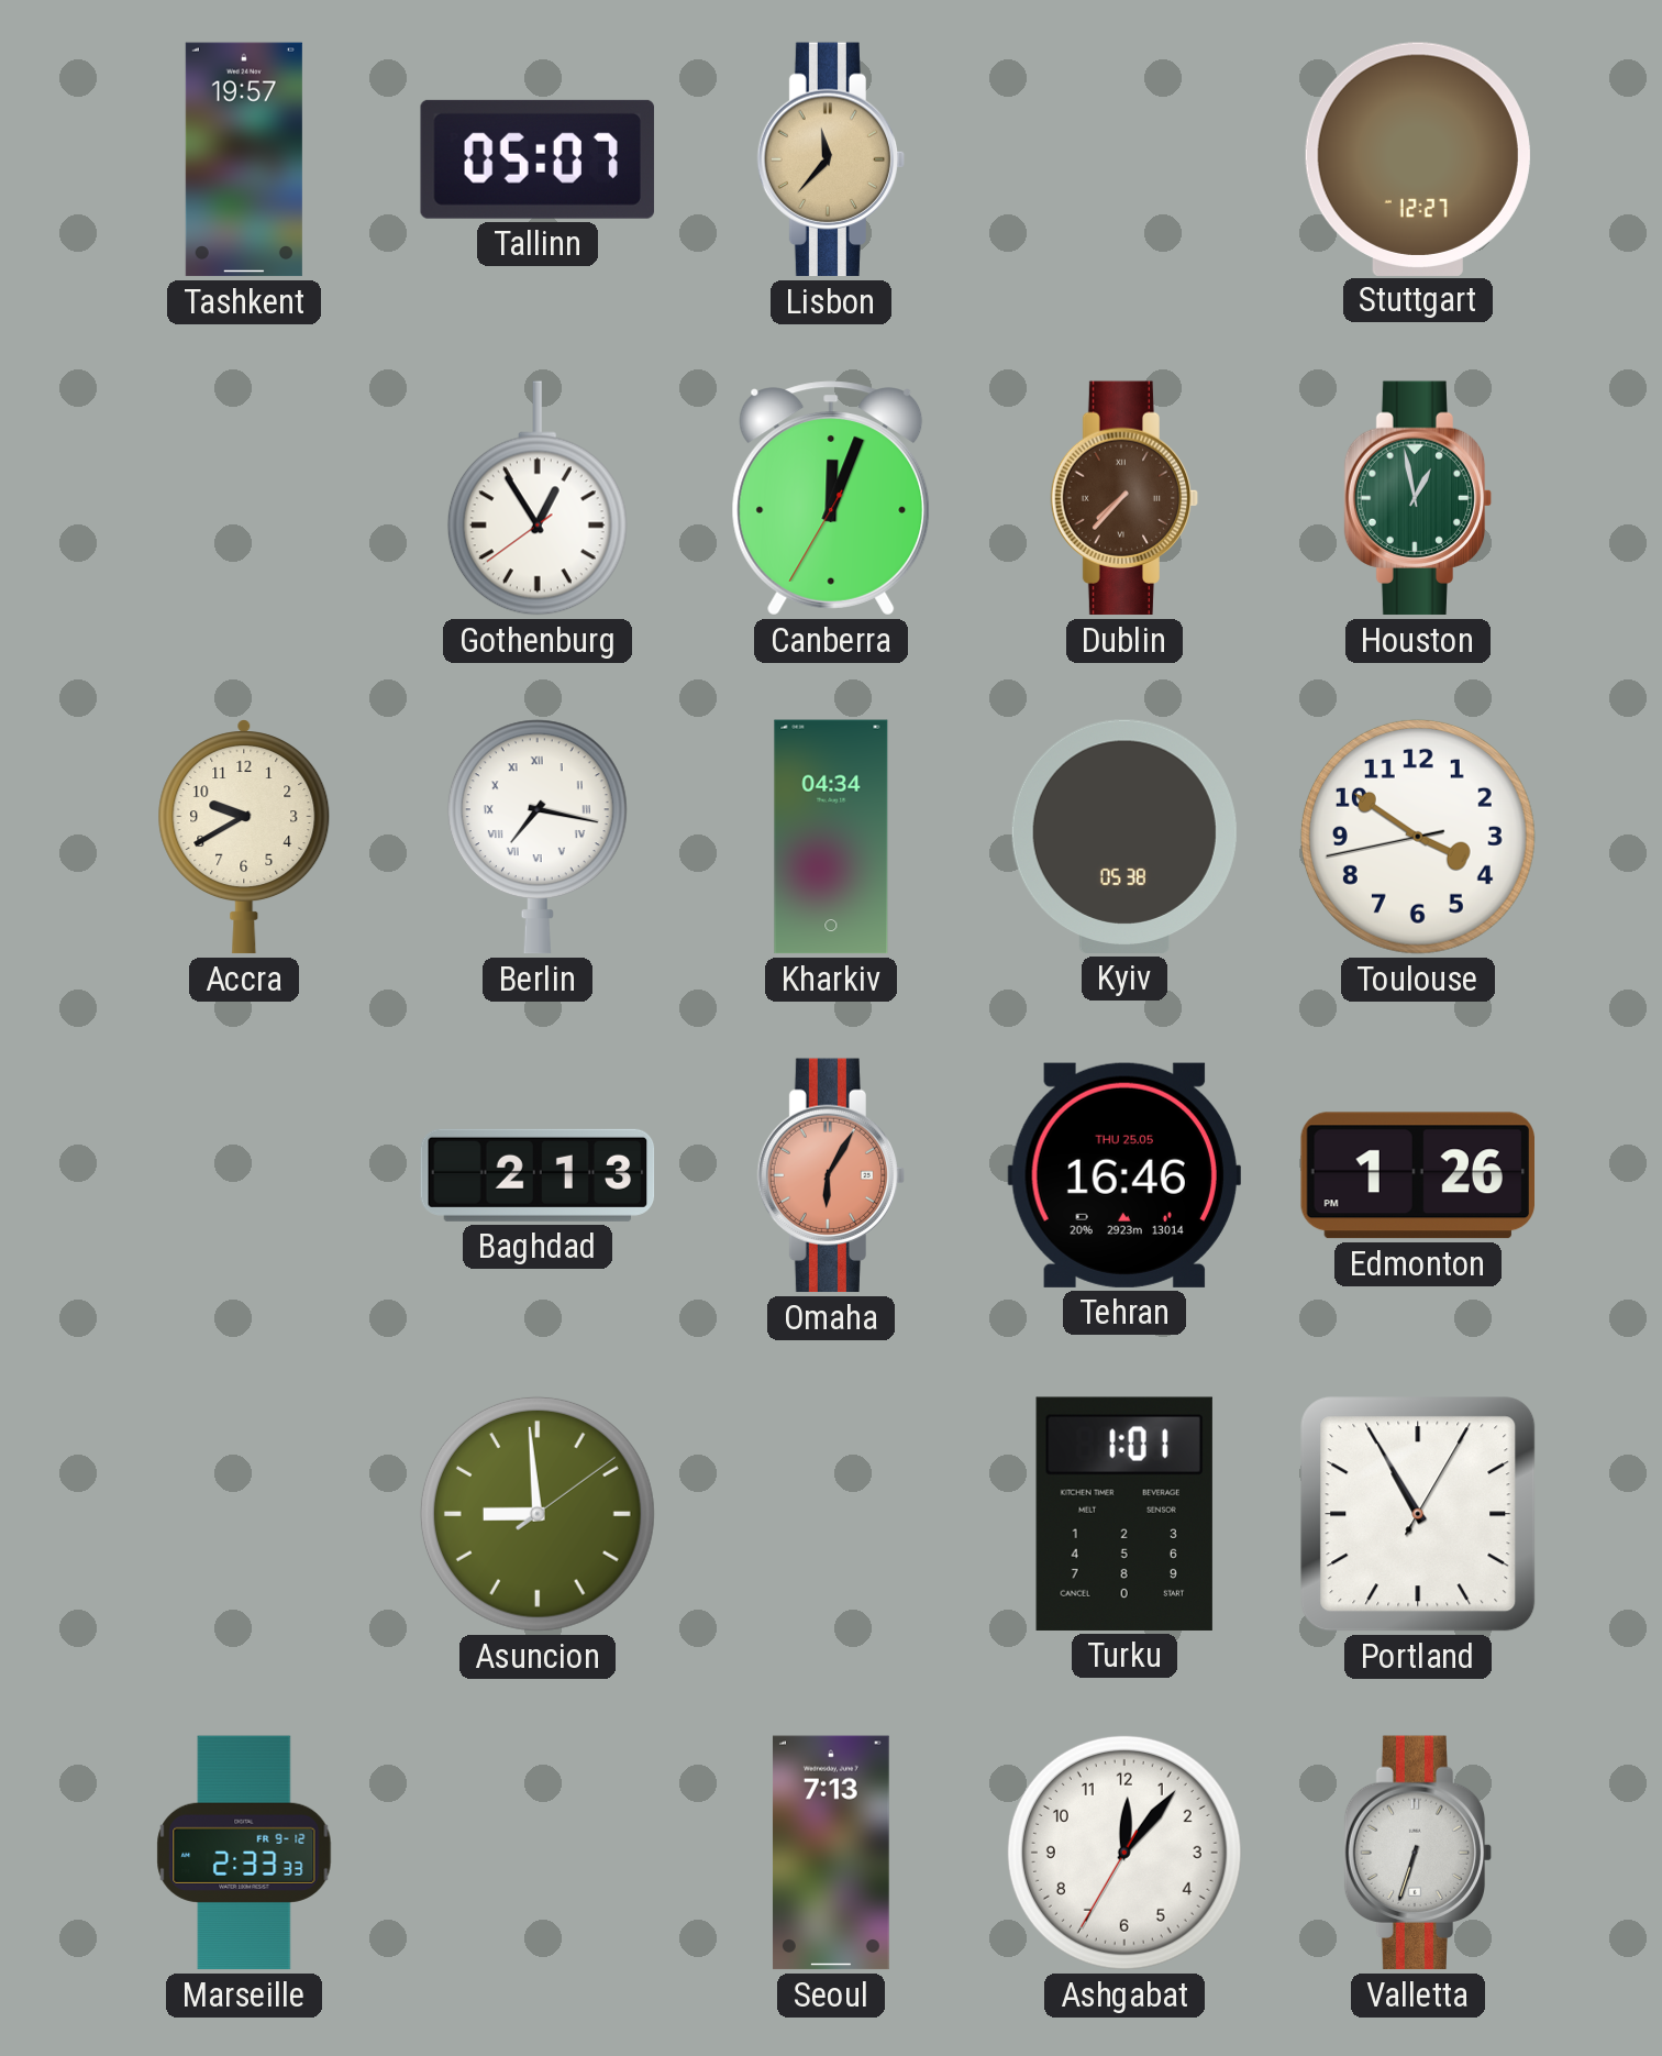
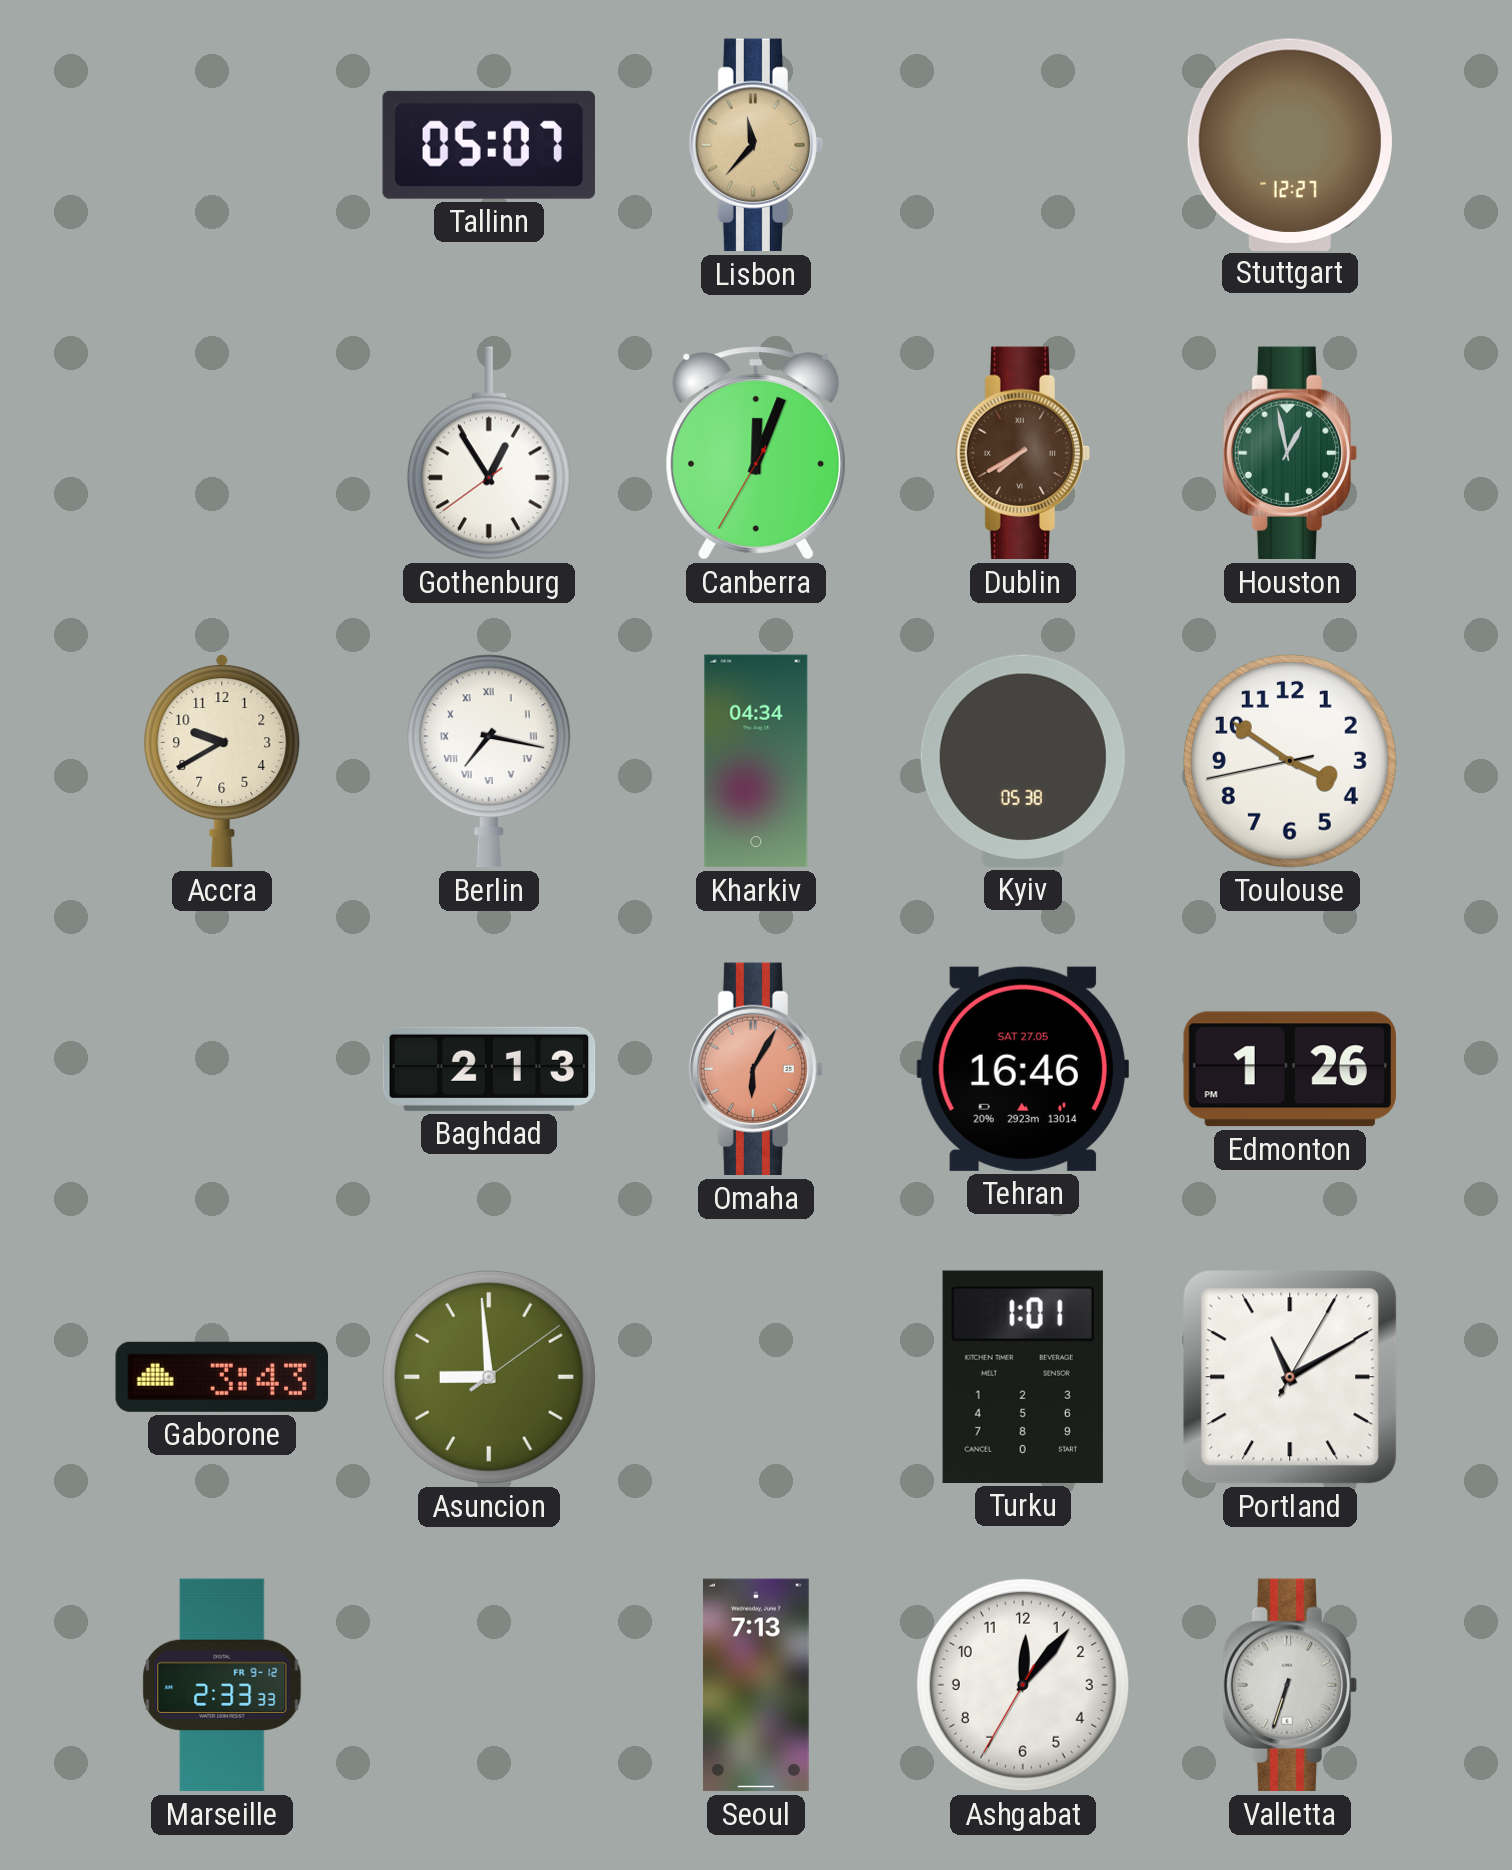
Tashkent: 19:57 -> none
Dublin: 7:37 -> 7:40
Tehran date: THU 25.05 -> SAT 27.05
Gaborone: none -> 3:43
Portland: 10:55 -> 11:10
